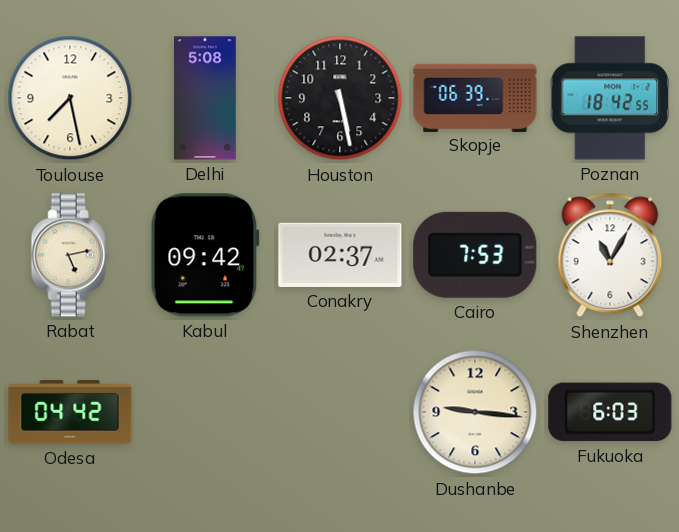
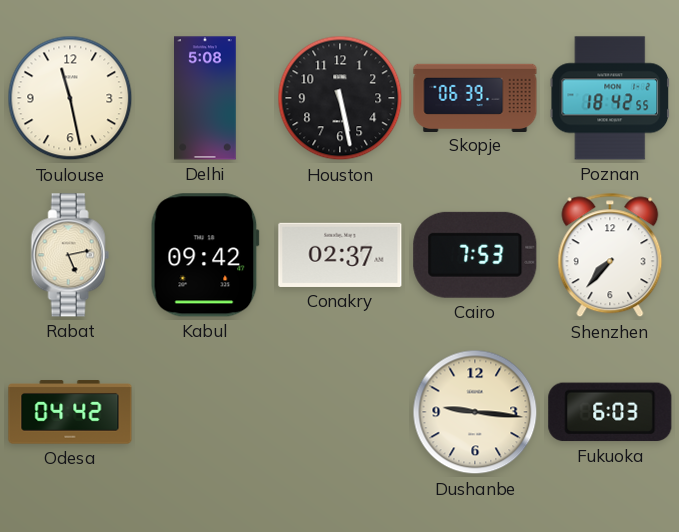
Toulouse: 7:28 -> 11:28
Shenzhen: 11:05 -> 7:37
